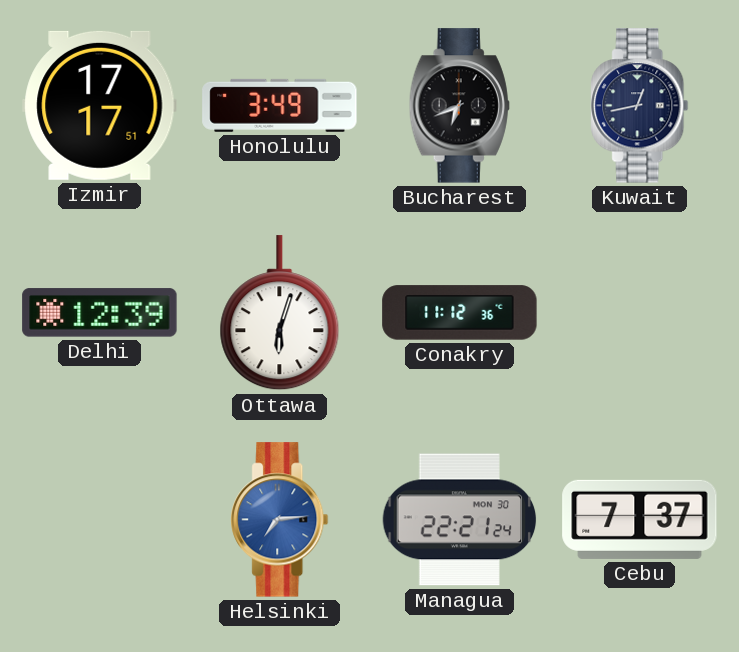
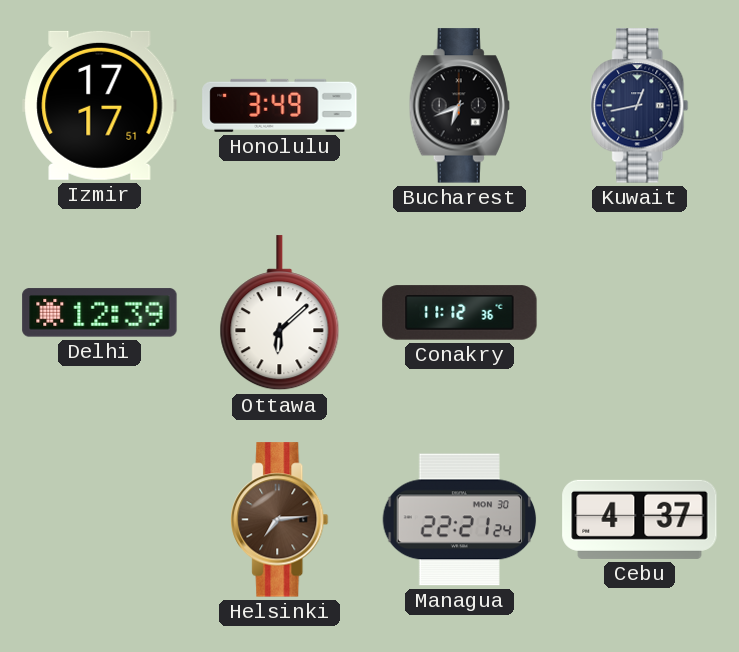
Ottawa: 6:03 -> 6:08
Helsinki dial: blue -> brown
Cebu: 7:37 -> 4:37
